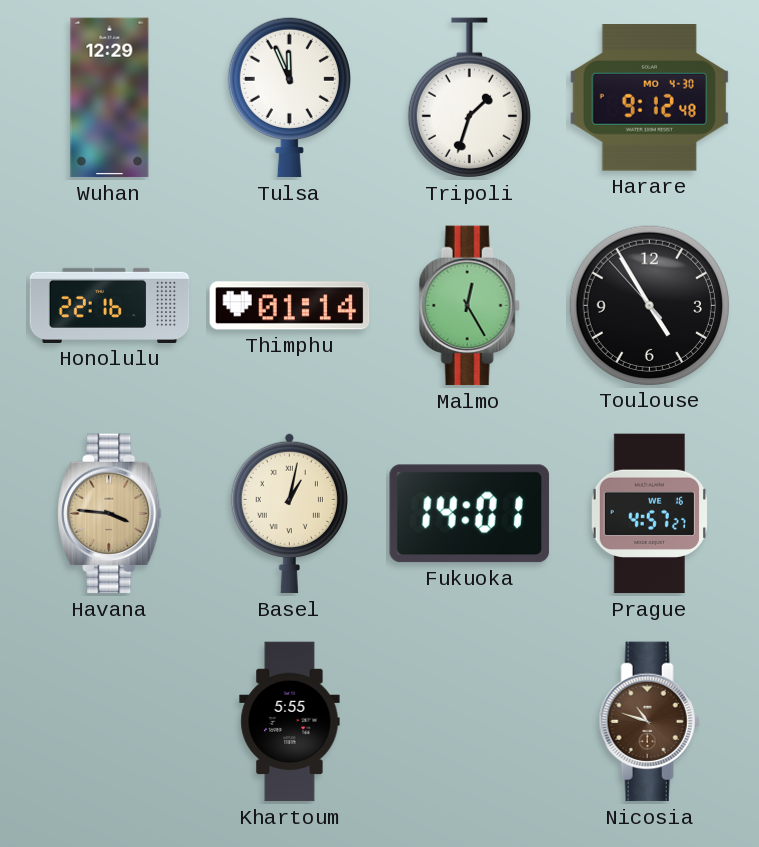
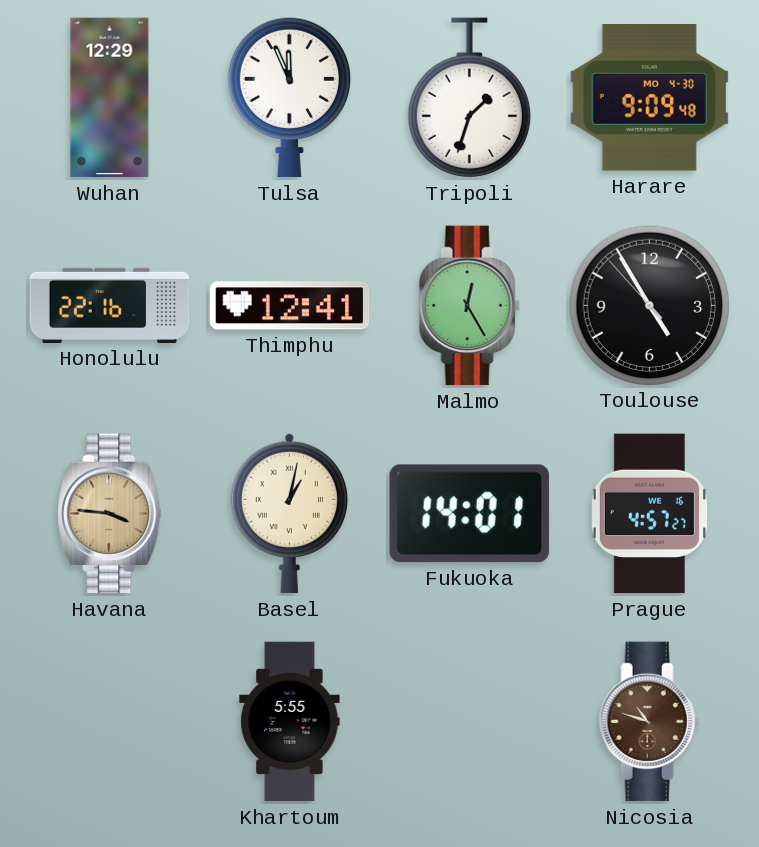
Harare: 9:12 -> 9:09
Thimphu: 01:14 -> 12:41
